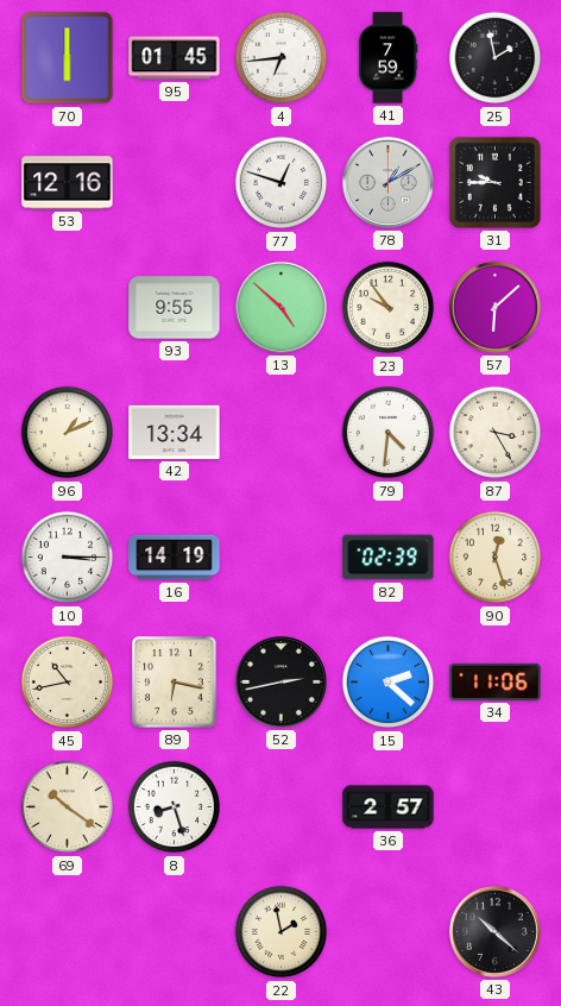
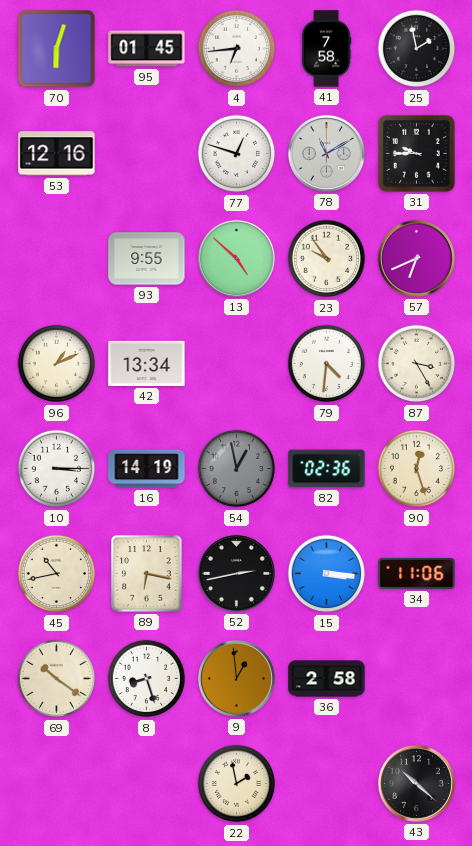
70: 6:00 -> 6:03
41: 7:59 -> 7:58
78: 1:10 -> 11:10
57: 6:08 -> 6:41
54: none -> 12:58
82: 02:39 -> 02:36
15: 2:22 -> 3:16
9: none -> 12:59
36: 2:57 -> 2:58
